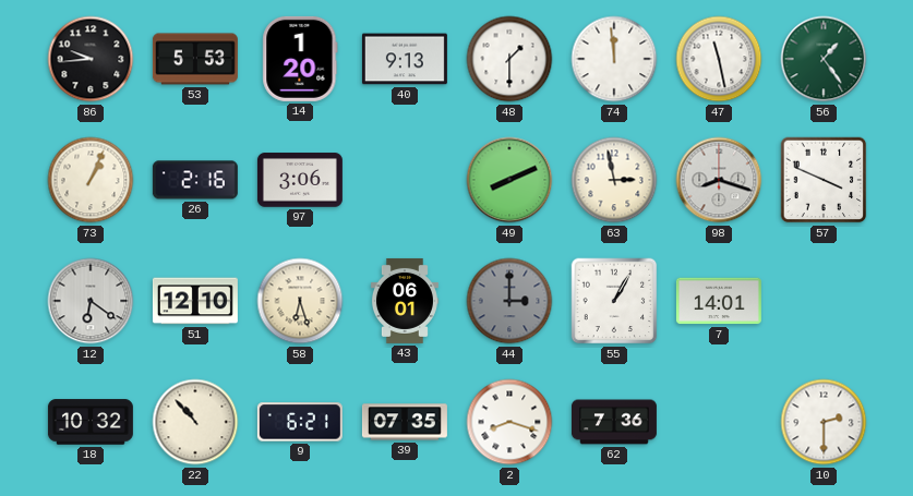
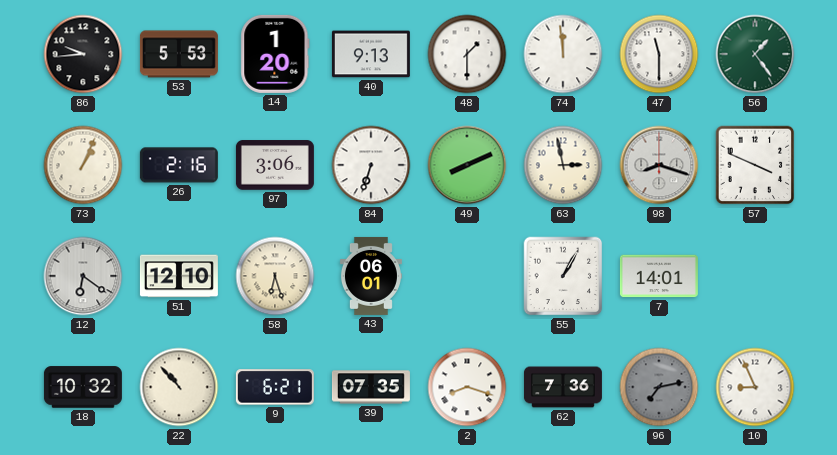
47: 11:28 -> 11:30
84: none -> 6:33
44: 3:00 -> none
96: none -> 7:13
10: 2:30 -> 8:56
